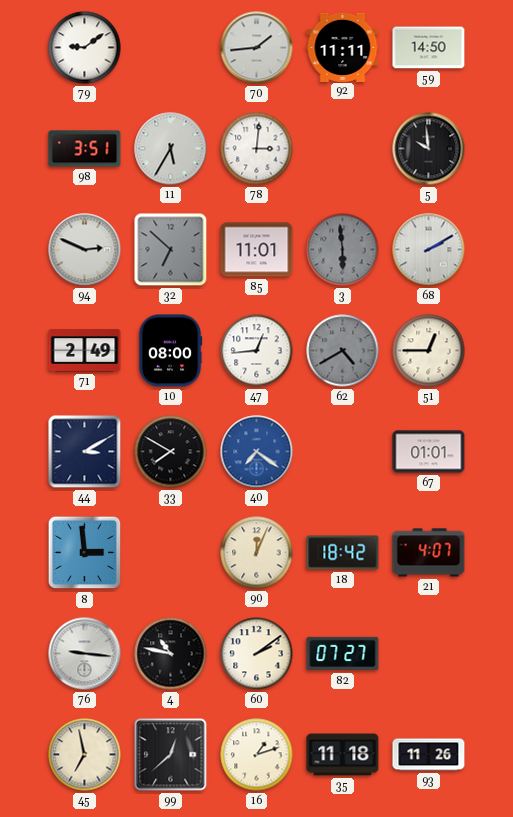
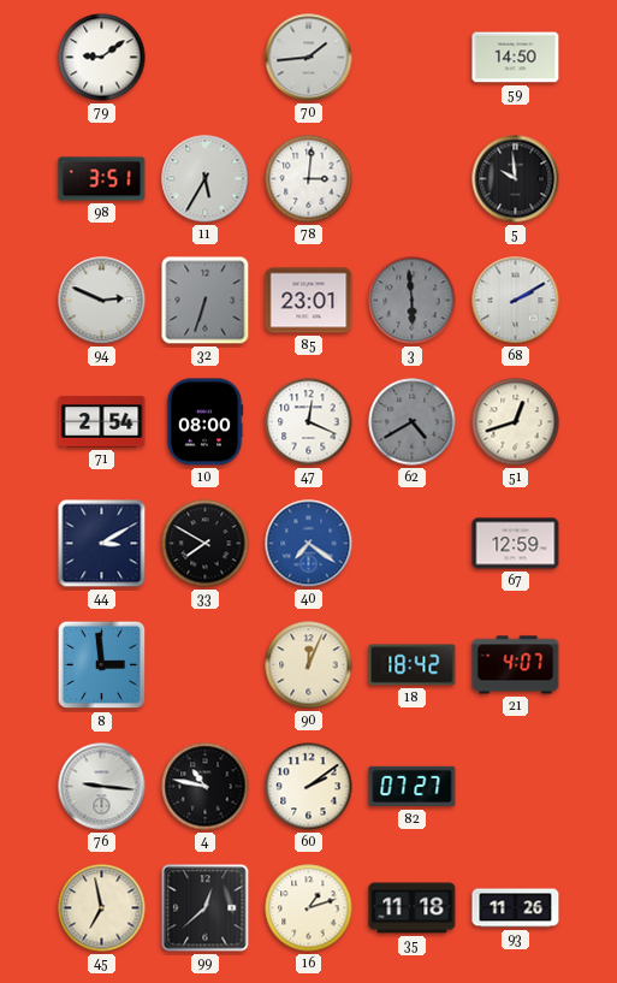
92: 11:11 -> none
32: 6:52 -> 6:33
85: 11:01 -> 23:01
71: 2:49 -> 2:54
47: 12:44 -> 12:19
51: 12:45 -> 12:42
67: 01:01 -> 12:59
